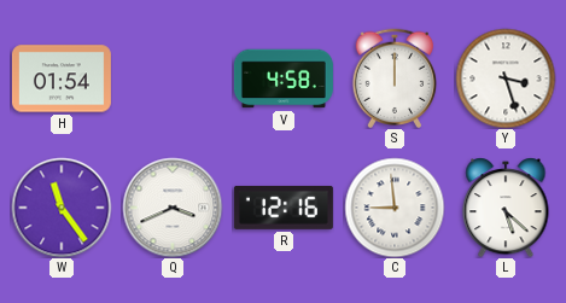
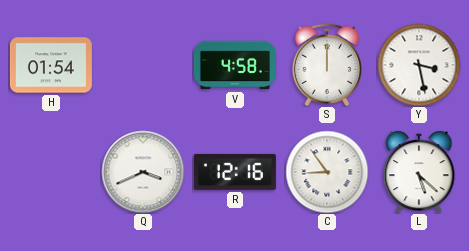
Y: 3:27 -> 3:28
W: 11:24 -> none
C: 8:59 -> 8:54
